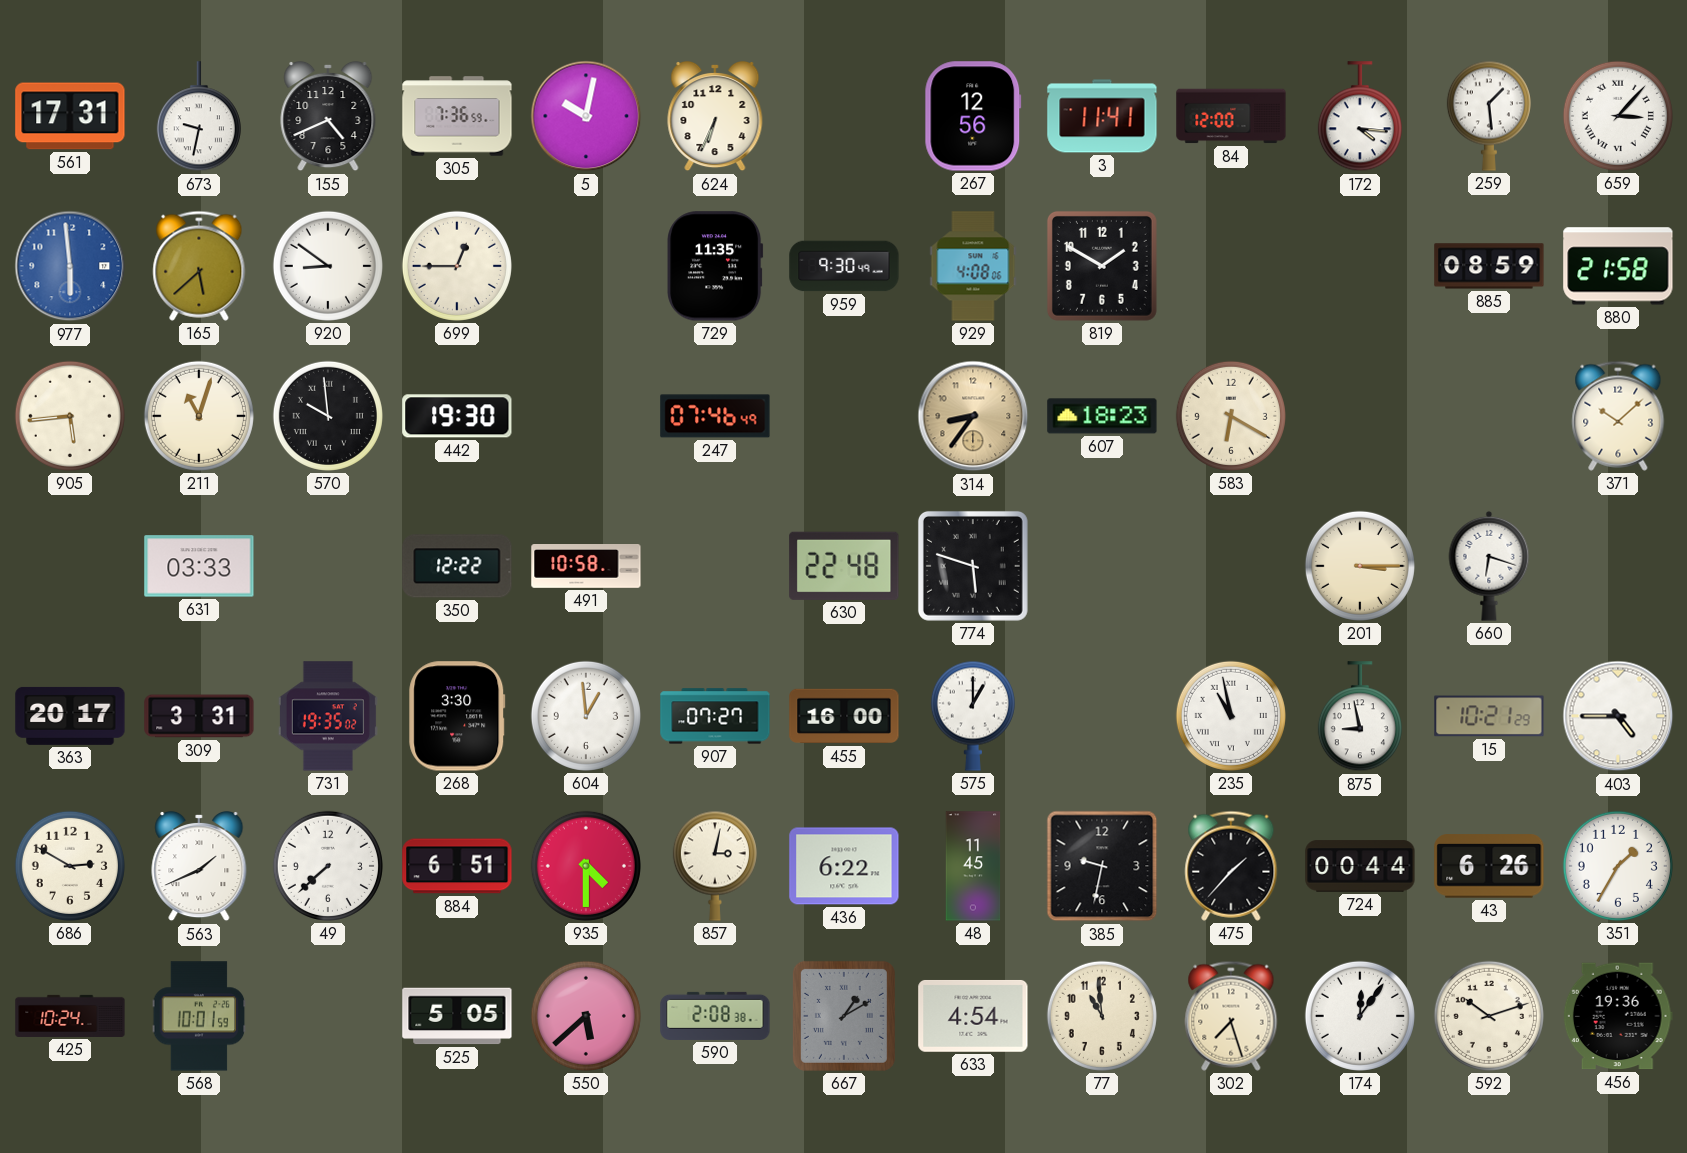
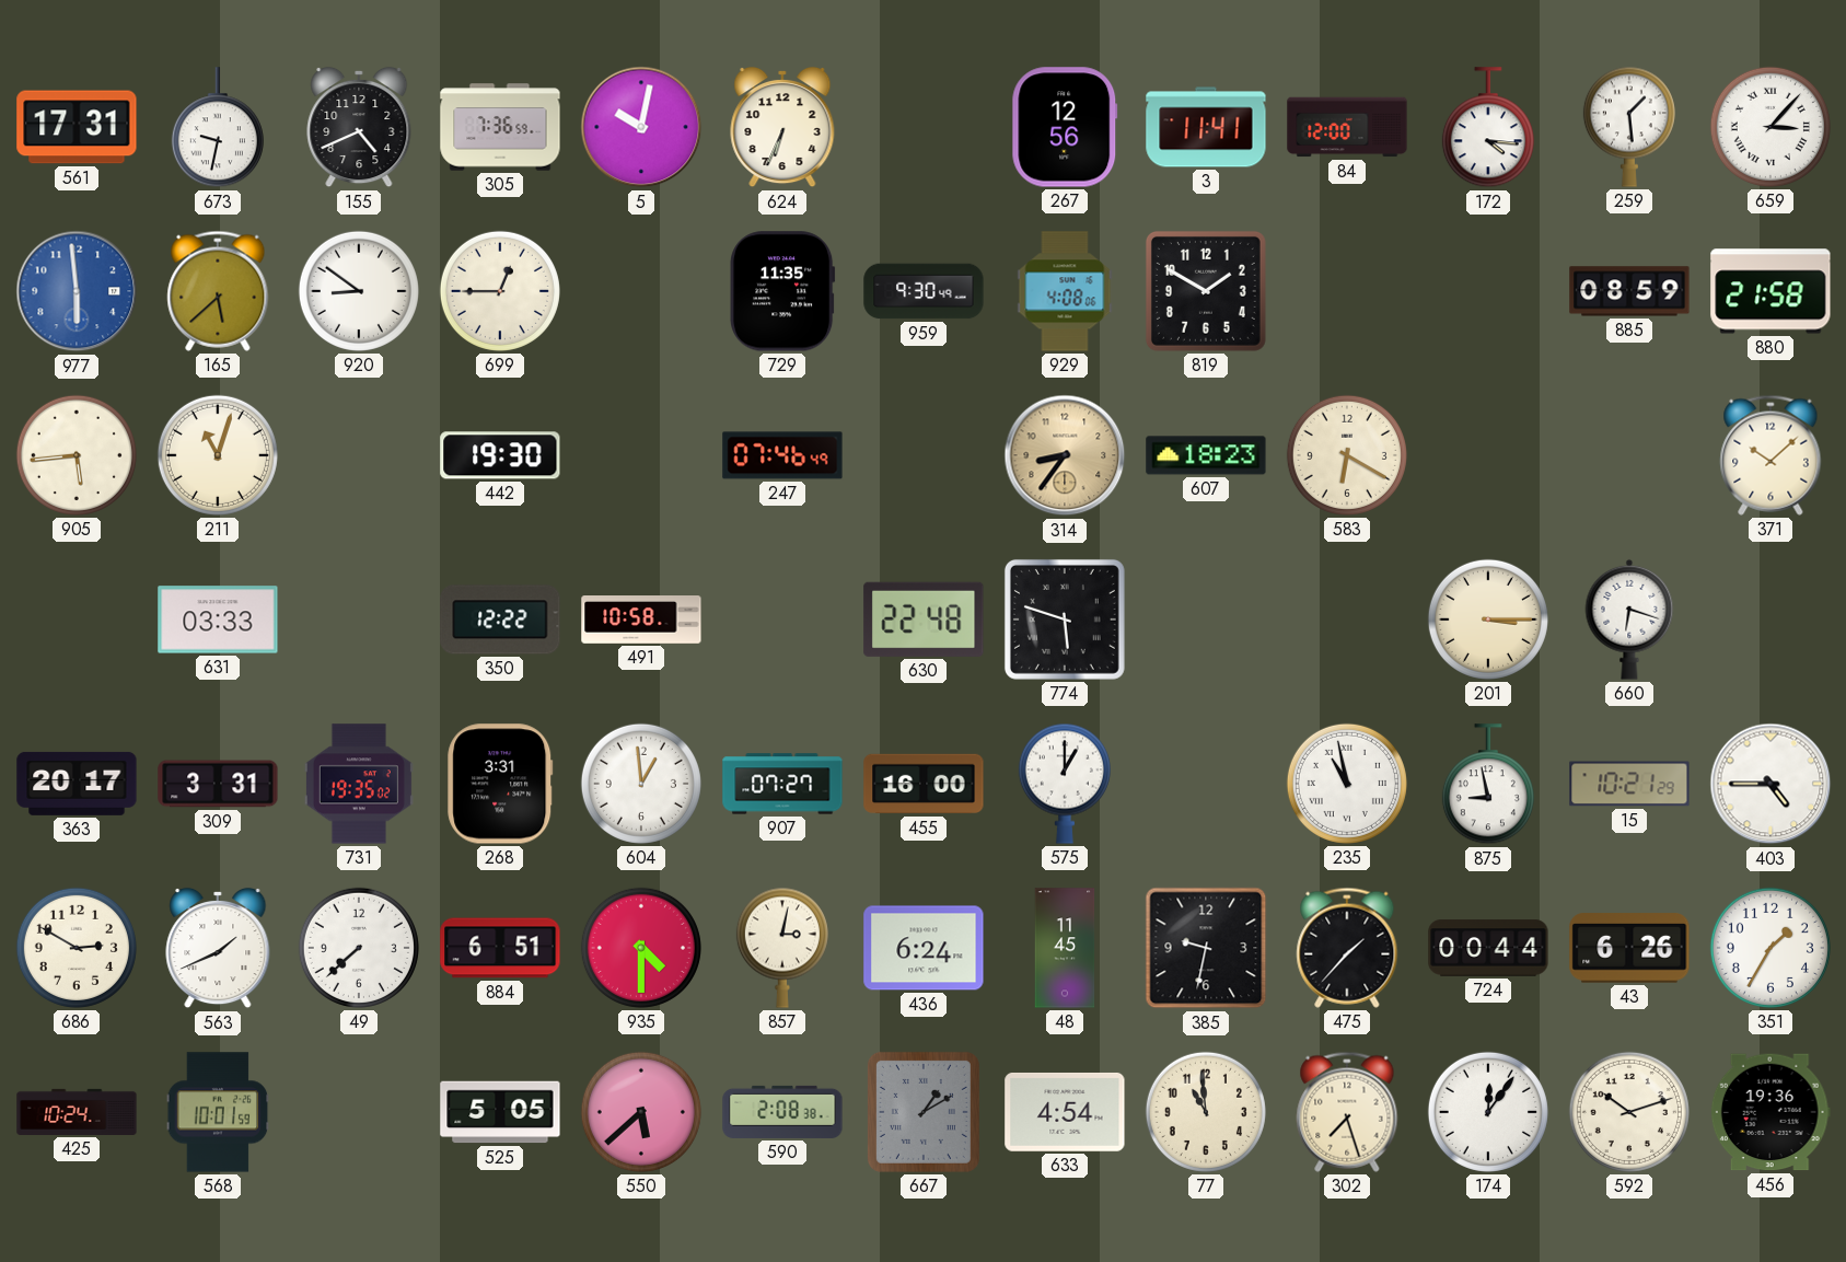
570: 9:59 -> none
268: 3:30 -> 3:31
436: 6:22 -> 6:24
